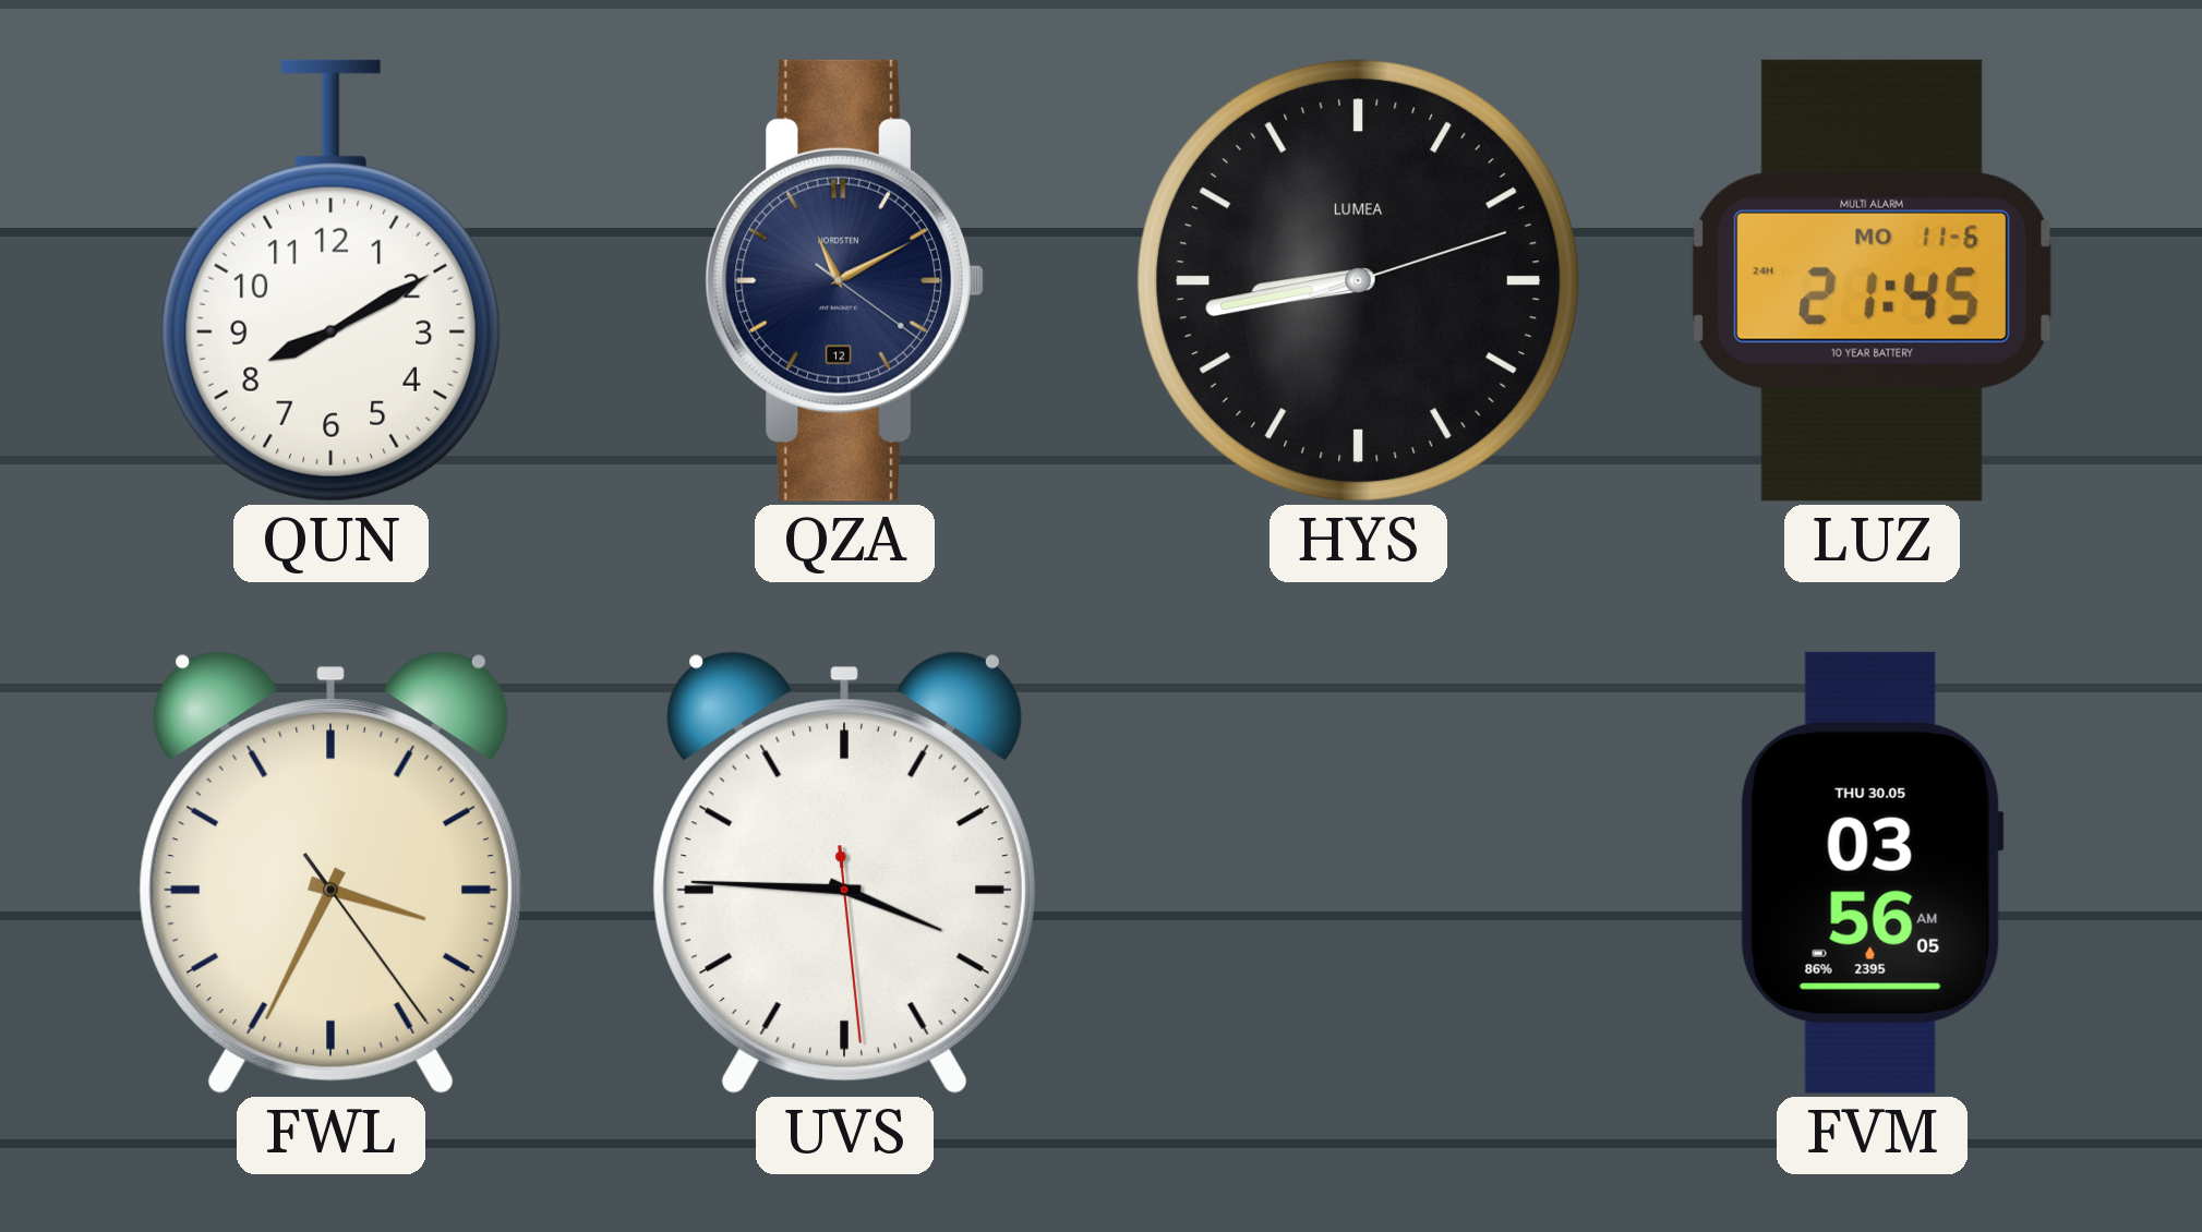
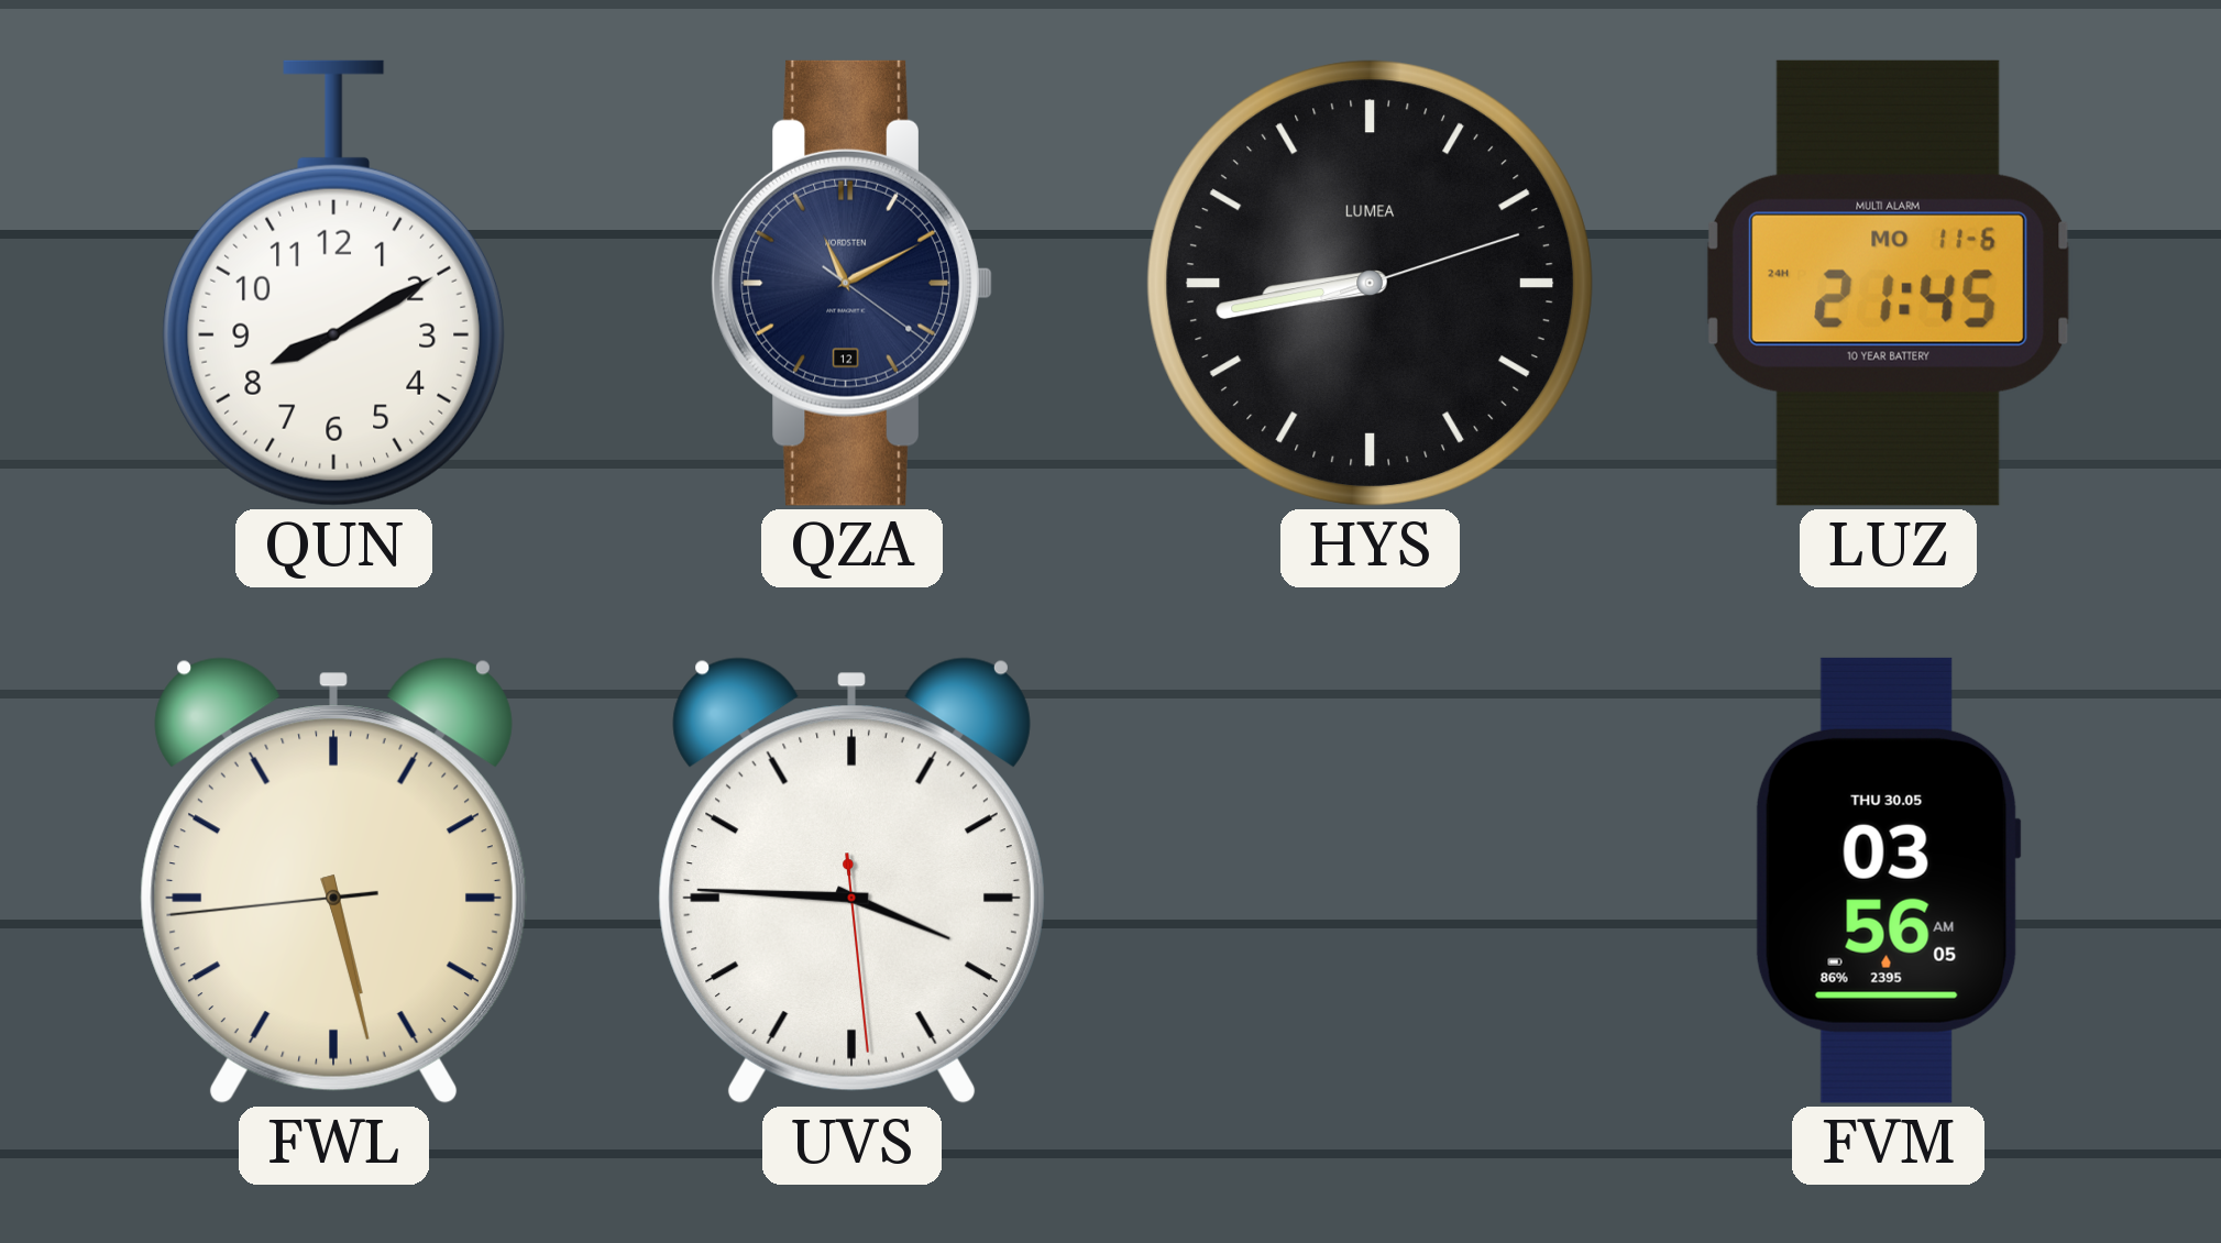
FWL: 3:34 -> 5:27
